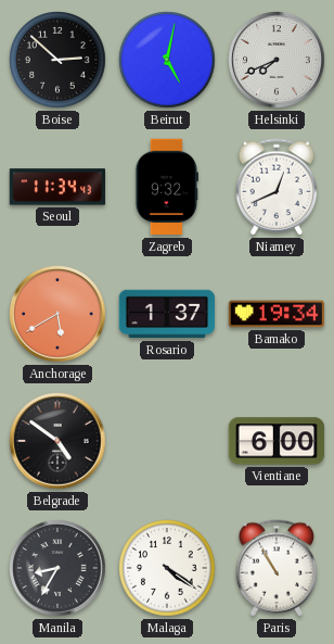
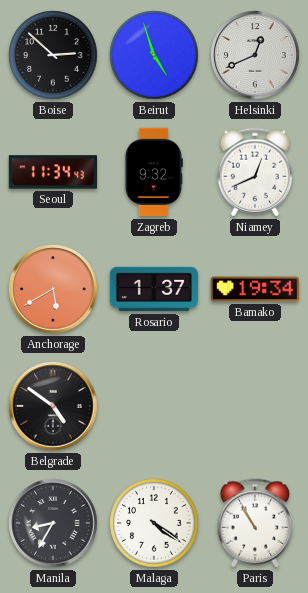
Beirut: 5:02 -> 4:57
Helsinki: 7:41 -> 12:41
Vientiane: 6:00 -> none
